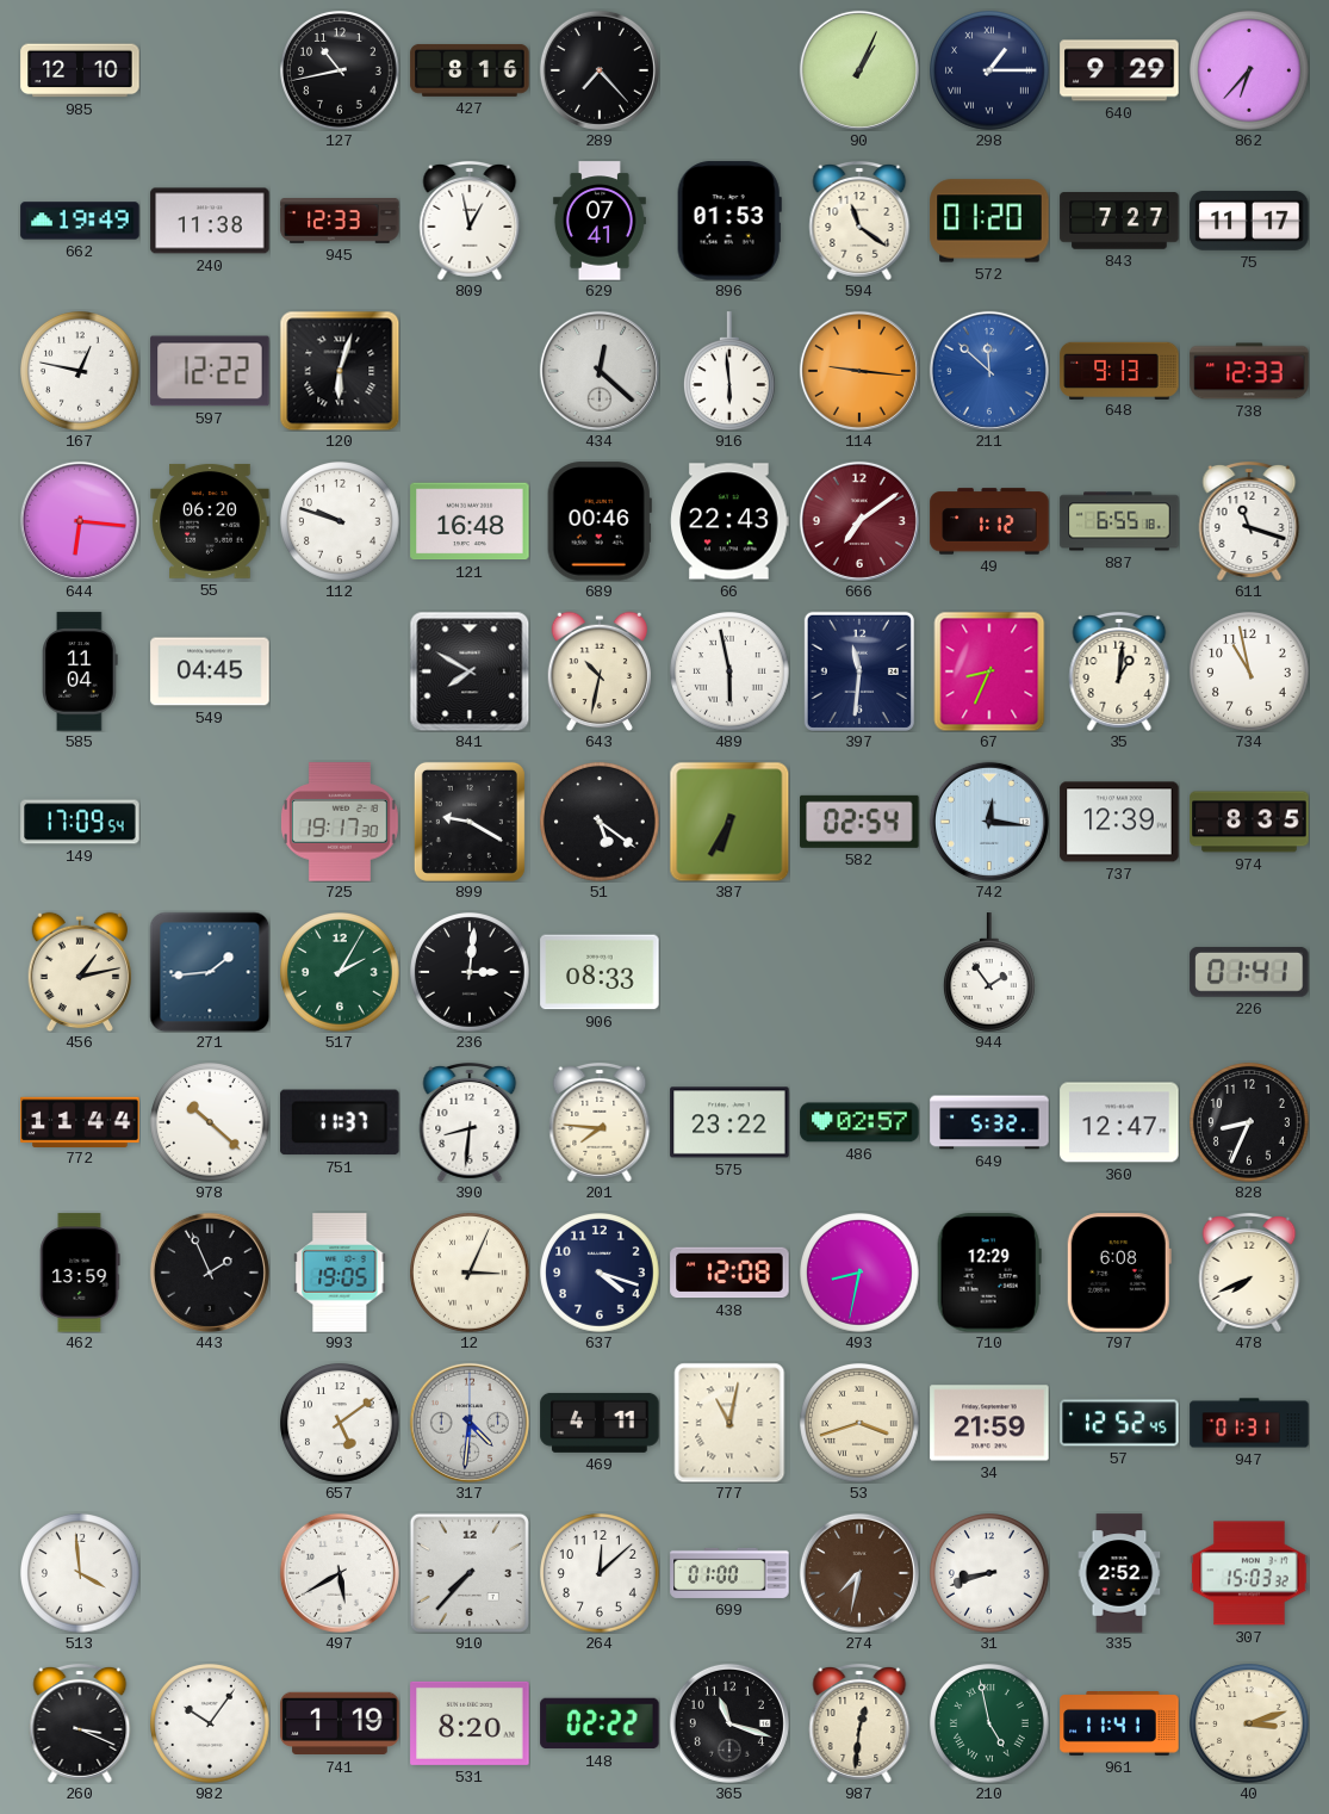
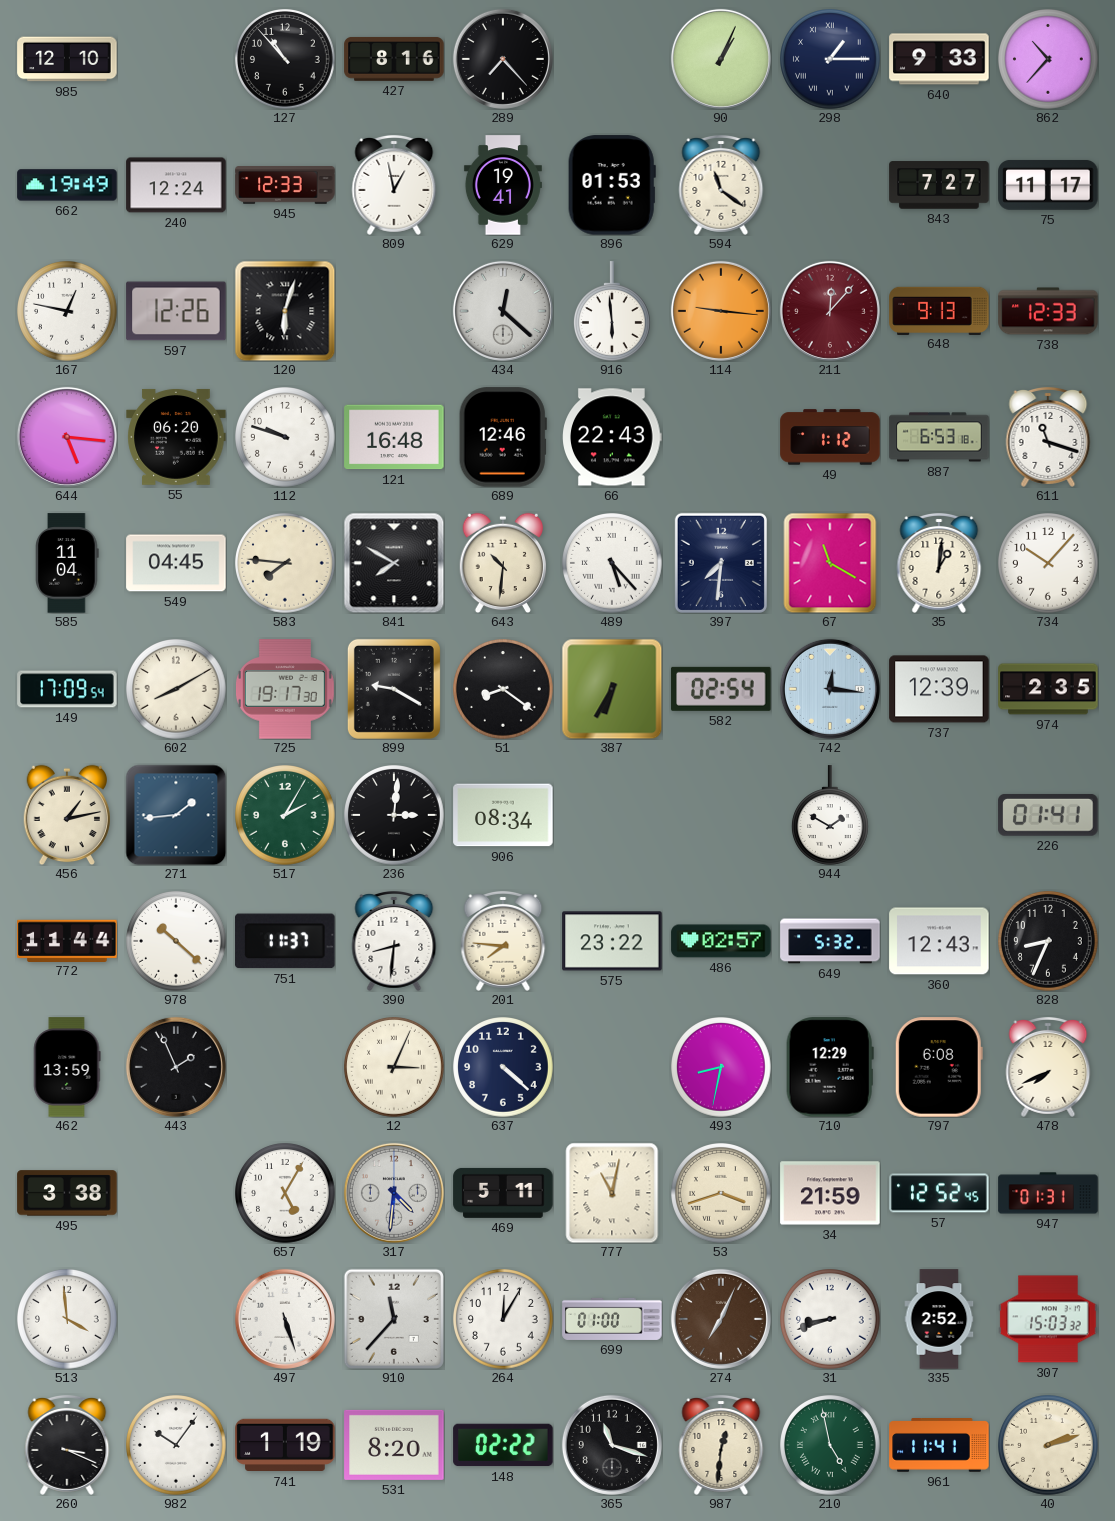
127: 10:43 -> 10:53
640: 9:29 -> 9:33
862: 6:37 -> 10:37
240: 11:38 -> 12:24
629: 07:41 -> 19:41
572: 01:20 -> none
597: 12:22 -> 12:26
211: 11:52 -> 12:07
211 dial: blue -> burgundy
644: 6:16 -> 5:16
689: 00:46 -> 12:46
666: 7:09 -> none
887: 6:55 -> 6:53
583: none -> 7:46
643: 10:32 -> 10:31
489: 5:58 -> 5:23
397: 11:31 -> 7:31
67: 8:34 -> 11:20
734: 10:58 -> 10:07
602: none -> 8:10
51: 5:21 -> 8:21
974: 8:35 -> 2:35
906: 08:33 -> 08:34
944: 1:54 -> 1:50
360: 12:47 -> 12:43
993: 19:05 -> none
637: 4:18 -> 4:22
438: 12:08 -> none
495: none -> 3:38
657: 5:09 -> 5:05
469: 4:11 -> 5:11
497: 5:40 -> 5:27
910: 7:37 -> 11:37
264: 12:08 -> 12:05
274: 7:32 -> 7:04
40: 3:12 -> 2:12
